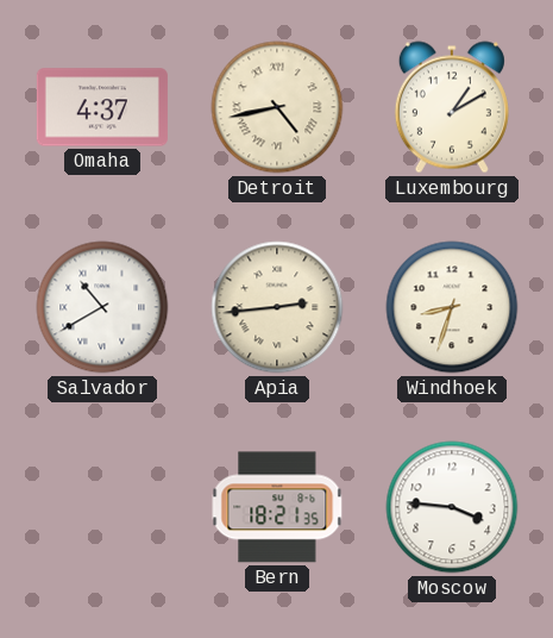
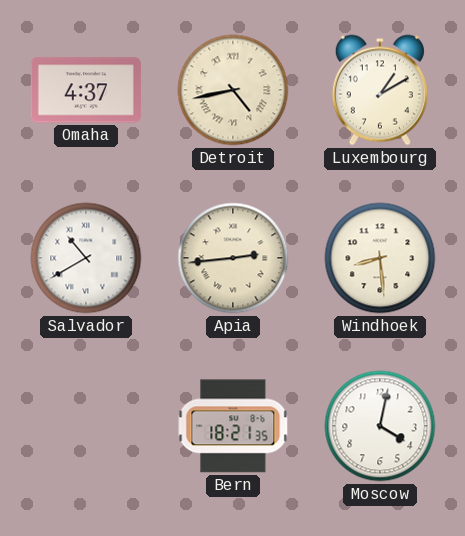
Windhoek: 8:33 -> 8:29
Moscow: 3:46 -> 4:02
